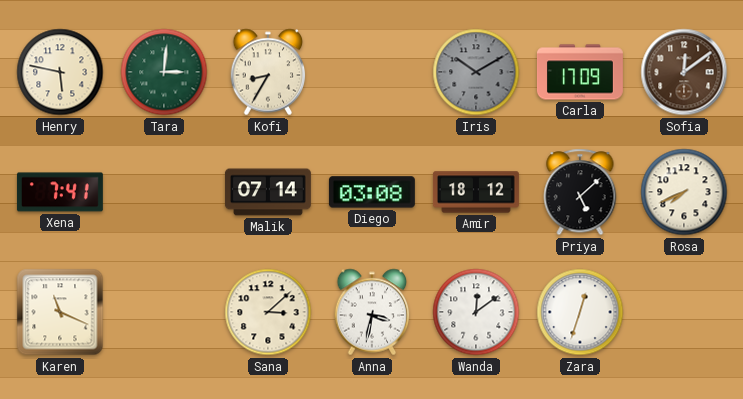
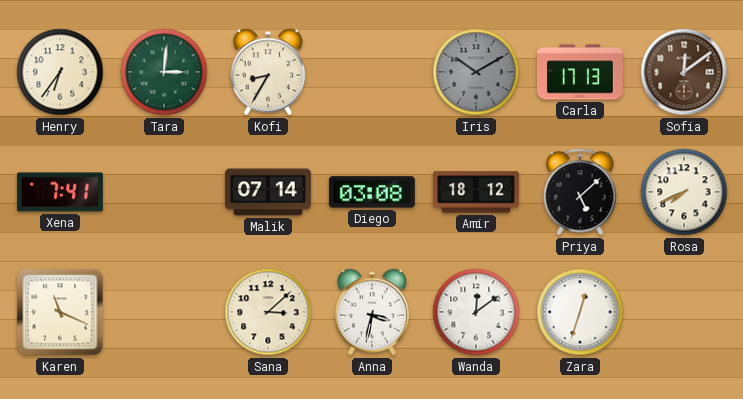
Henry: 5:47 -> 6:36
Carla: 17:09 -> 17:13
